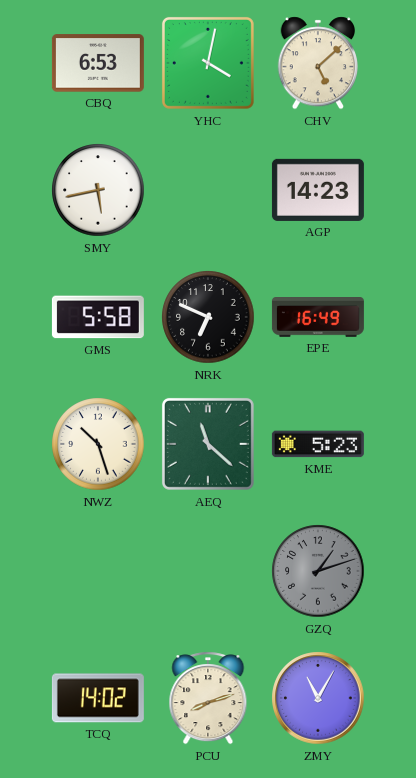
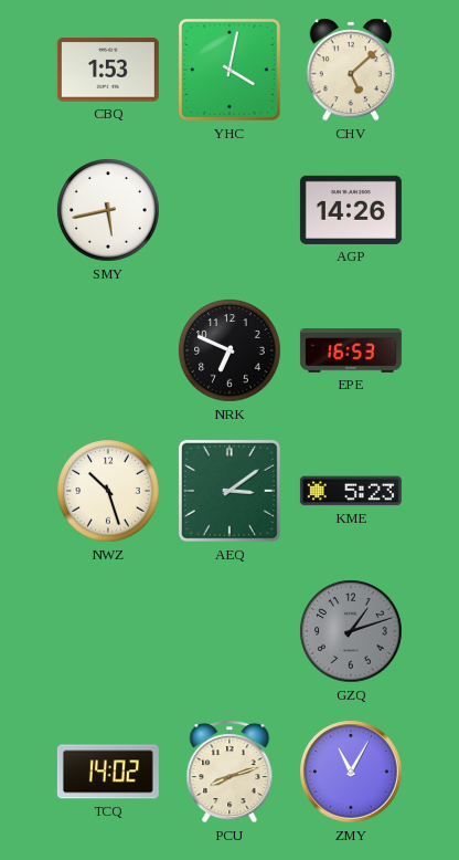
CBQ: 6:53 -> 1:53
AGP: 14:23 -> 14:26
GMS: 5:58 -> none
EPE: 16:49 -> 16:53
AEQ: 11:22 -> 3:09
